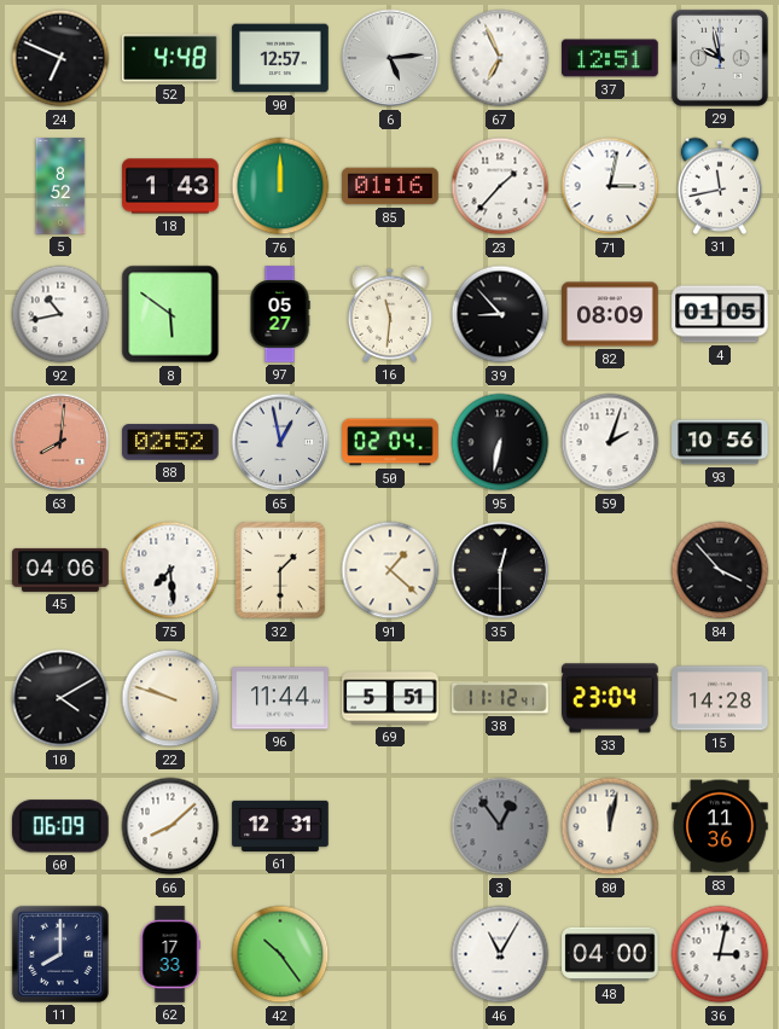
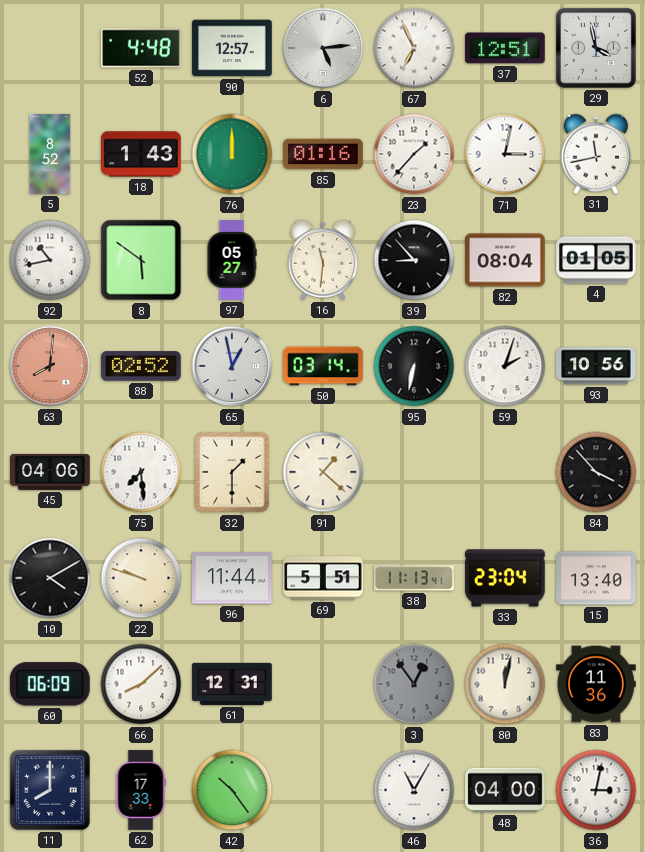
24: 6:49 -> none
29: 9:58 -> 3:58
82: 08:09 -> 08:04
50: 02:04 -> 03:14
35: 12:30 -> none
38: 11:12 -> 11:13
15: 14:28 -> 13:40
